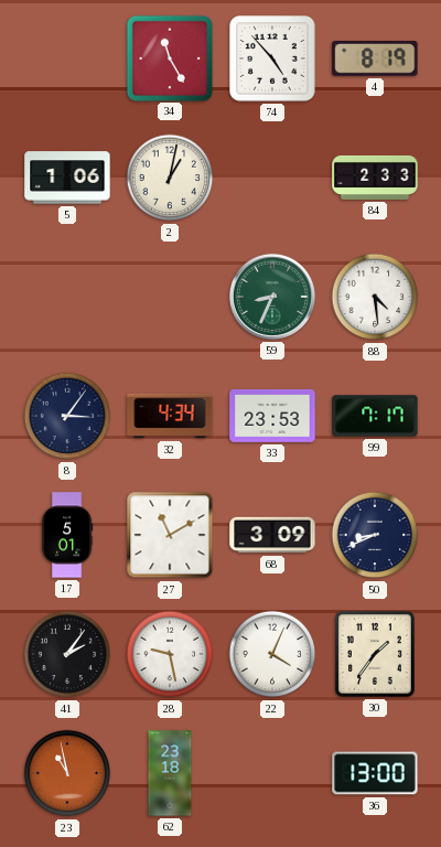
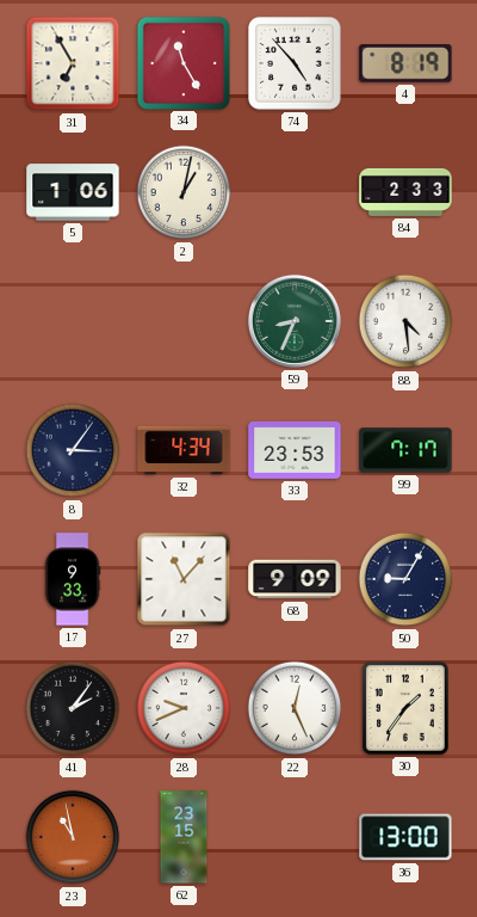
31: none -> 6:55
17: 5:01 -> 9:33
27: 11:10 -> 11:07
68: 3:09 -> 9:09
50: 8:41 -> 9:05
28: 9:28 -> 9:41
22: 4:04 -> 12:26
62: 23:18 -> 23:15
